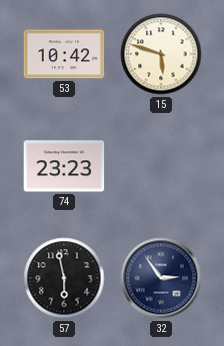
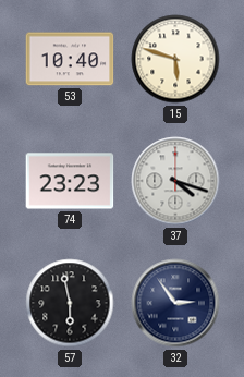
53: 10:42 -> 10:40
37: none -> 4:18
